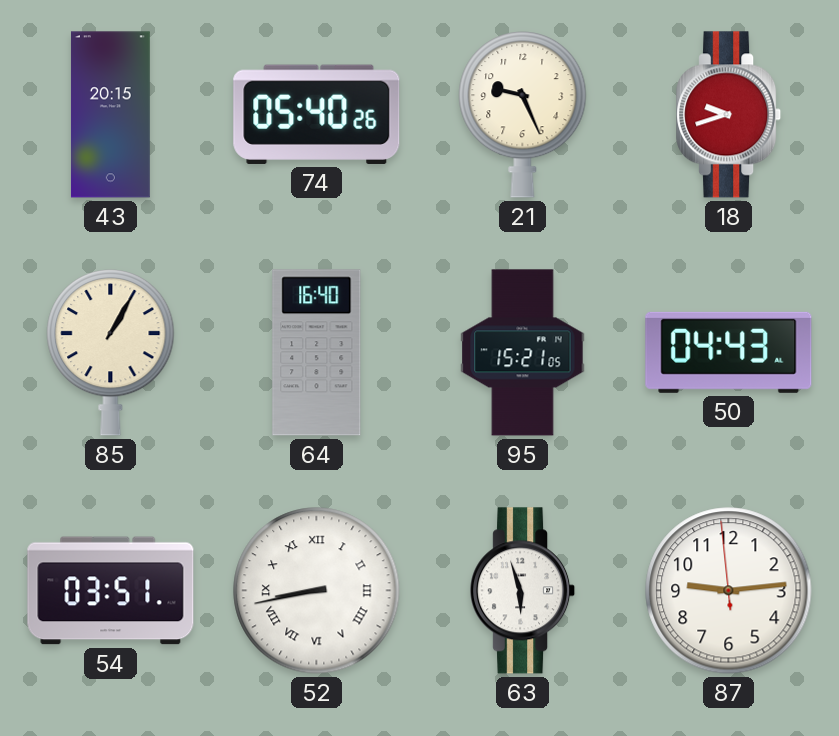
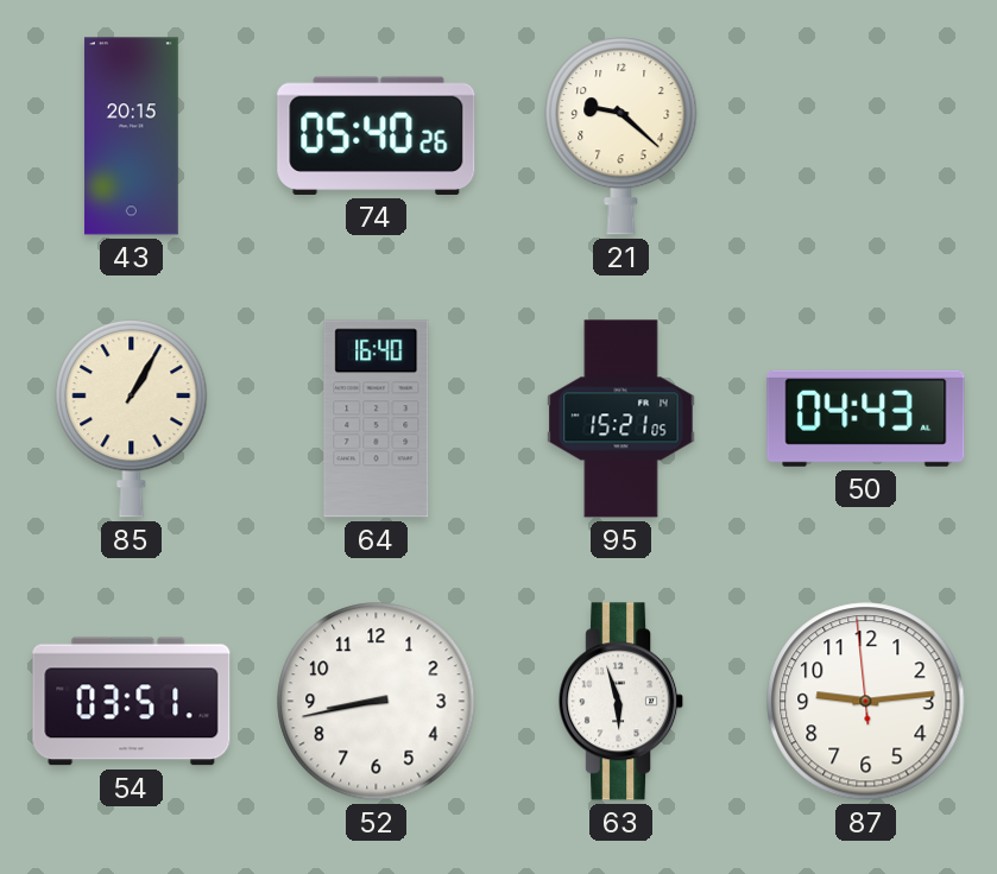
21: 9:26 -> 9:22
18: 9:42 -> none
52 numerals: Roman -> Arabic
